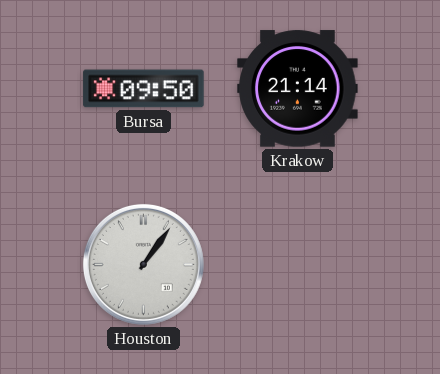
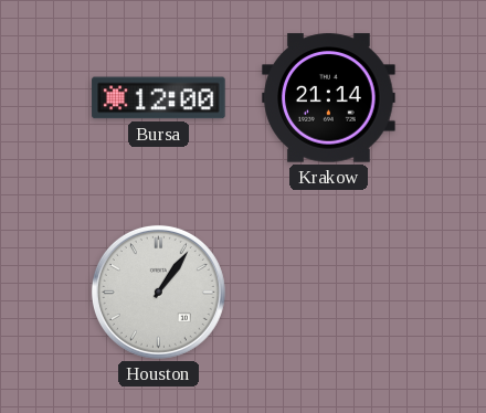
Bursa: 09:50 -> 12:00
